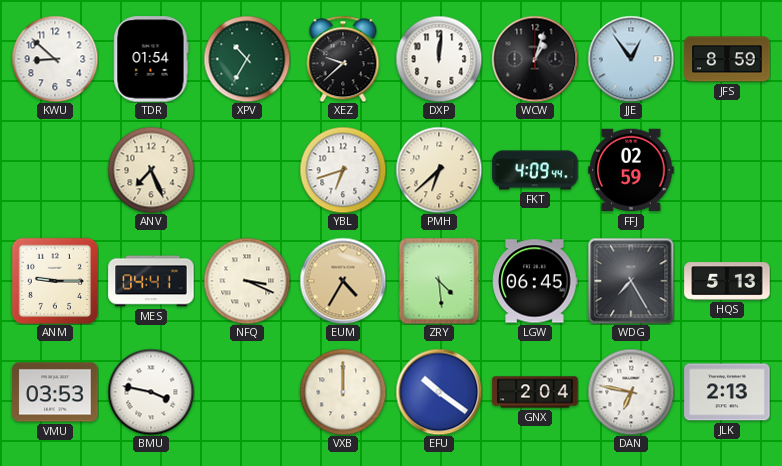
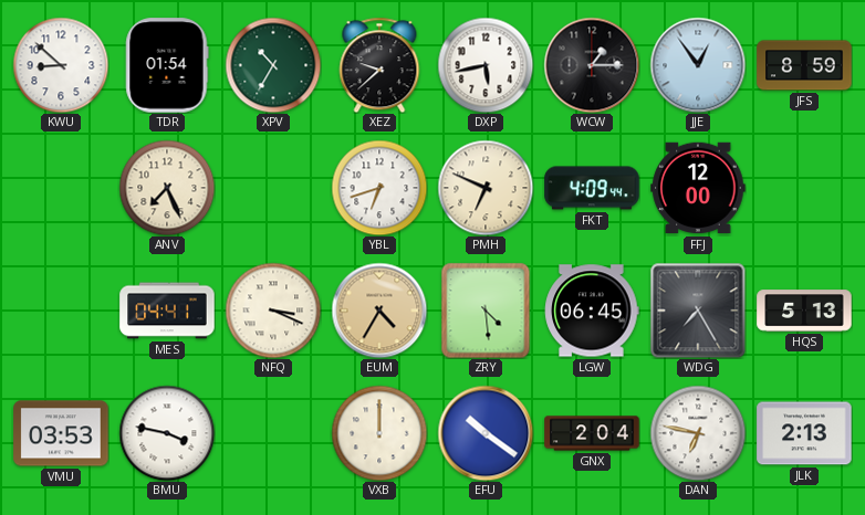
DXP: 12:01 -> 5:43
WCW: 1:03 -> 1:15
PMH: 6:38 -> 6:49
FFJ: 02:59 -> 12:00
ANM: 9:15 -> none
